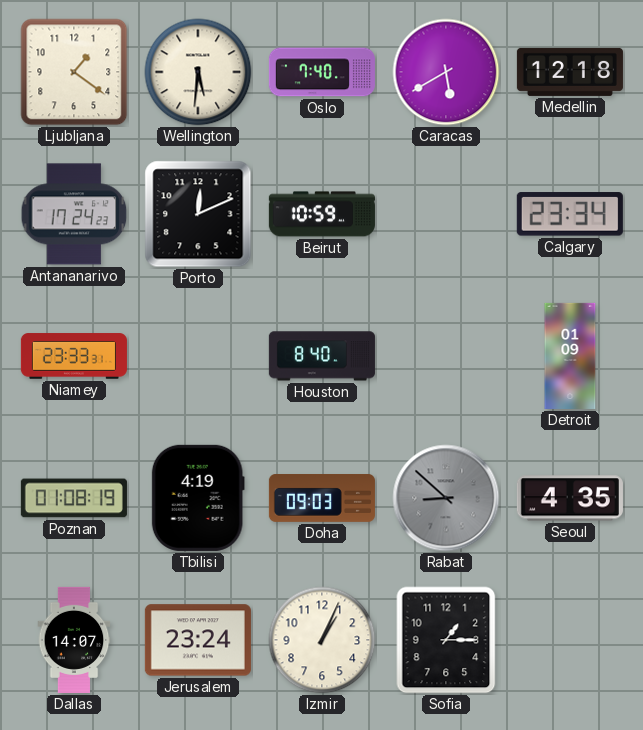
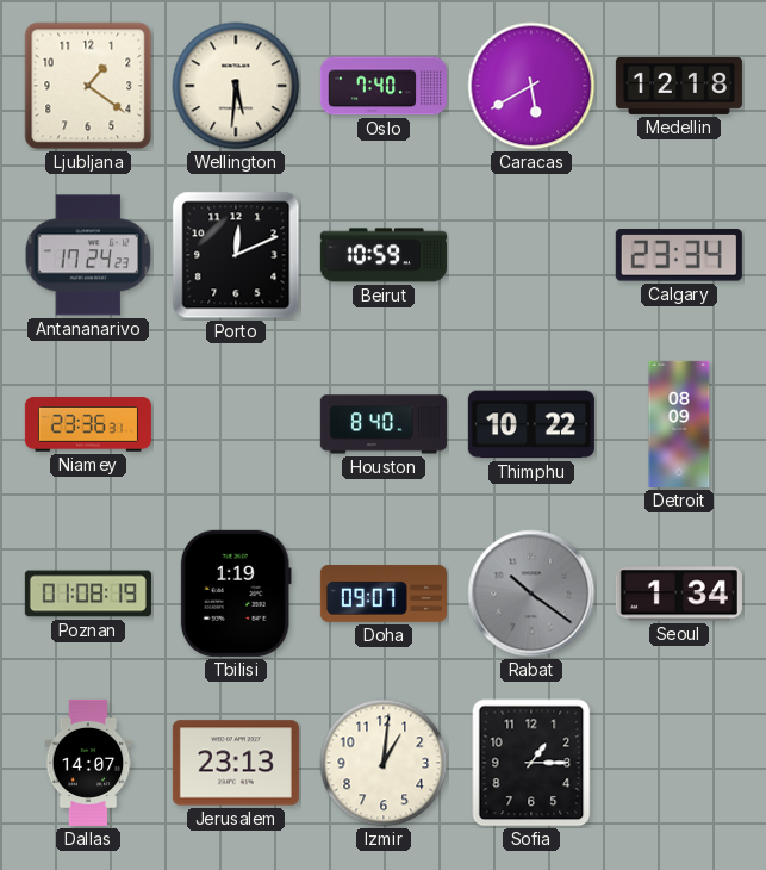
Niamey: 23:33 -> 23:36
Thimphu: none -> 10:22
Detroit: 01:09 -> 08:09
Tbilisi: 4:19 -> 1:19
Doha: 09:03 -> 09:07
Rabat: 8:52 -> 10:21
Seoul: 4:35 -> 1:34
Jerusalem: 23:24 -> 23:13
Izmir: 1:04 -> 1:01
